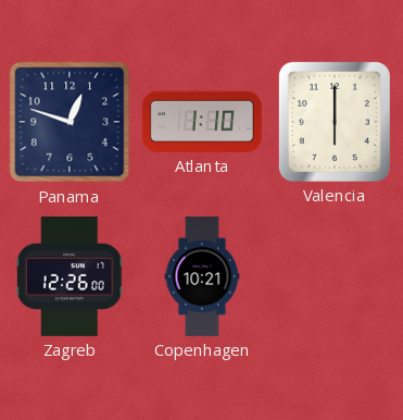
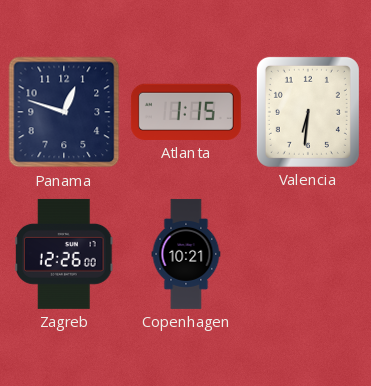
Atlanta: 1:10 -> 1:15
Valencia: 6:00 -> 6:31
